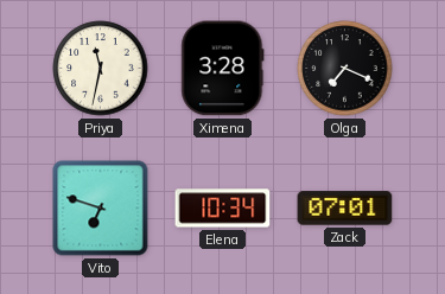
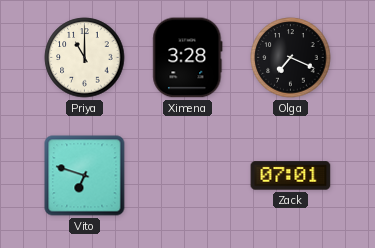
Priya: 11:32 -> 11:00
Elena: 10:34 -> none
